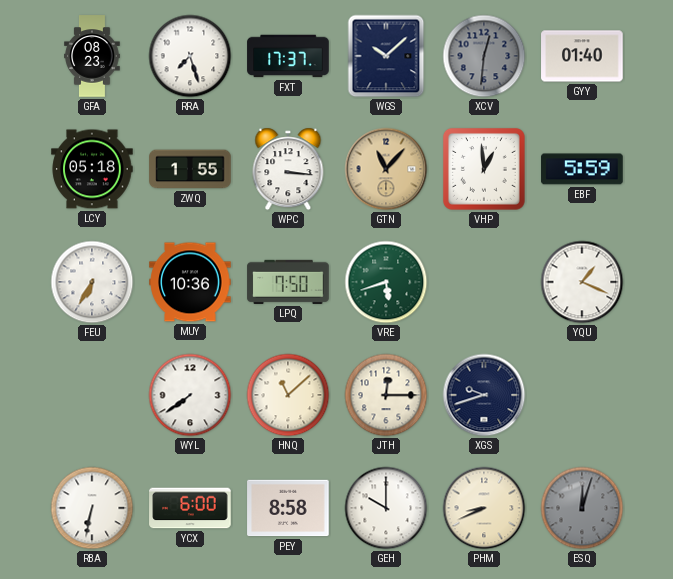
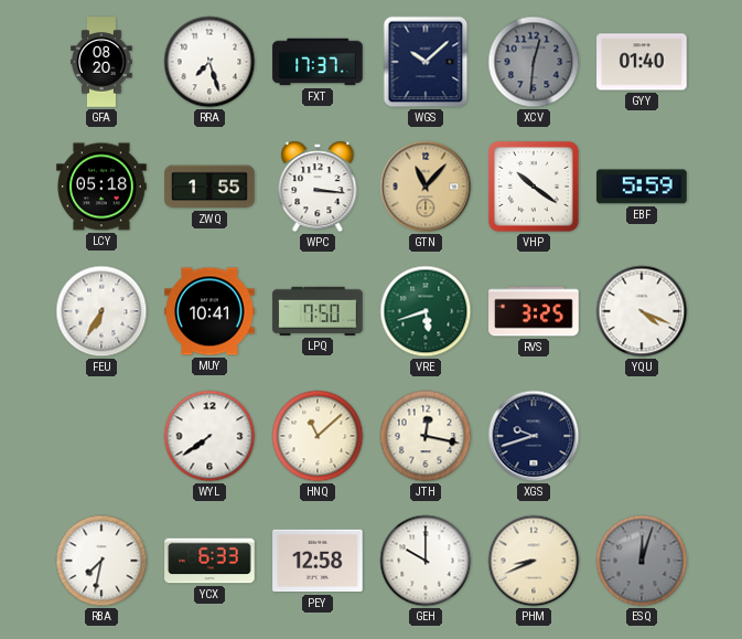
GFA: 08:23 -> 08:20
VHP: 12:59 -> 10:21
MUY: 10:36 -> 10:41
RVS: none -> 3:25
YQU: 1:19 -> 4:19
JTH: 12:15 -> 12:17
RBA: 6:32 -> 7:32
YCX: 6:00 -> 6:33
PEY: 8:58 -> 12:58
